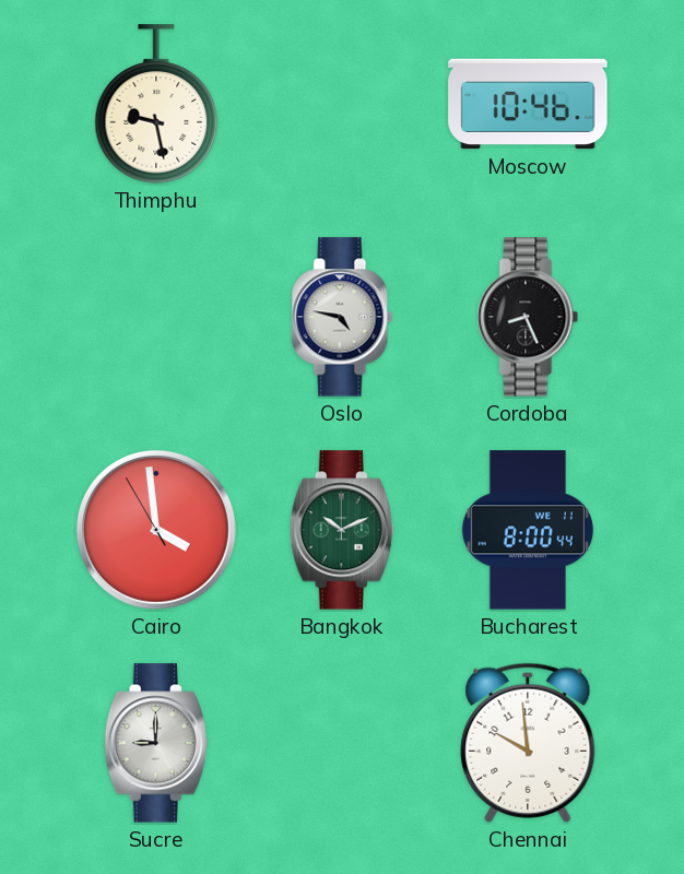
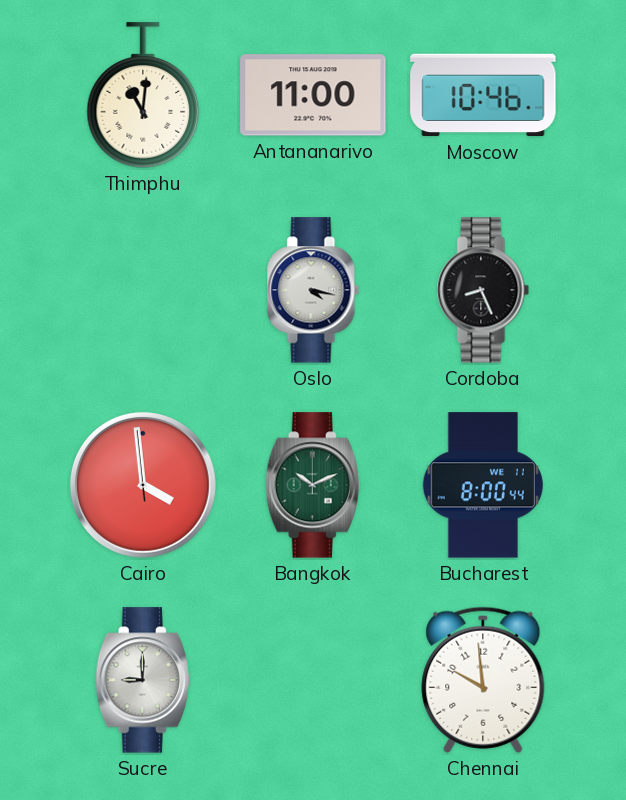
Thimphu: 9:28 -> 11:01
Antananarivo: none -> 11:00
Oslo: 4:47 -> 4:17
Cairo: 3:58:55 -> 3:58:59
